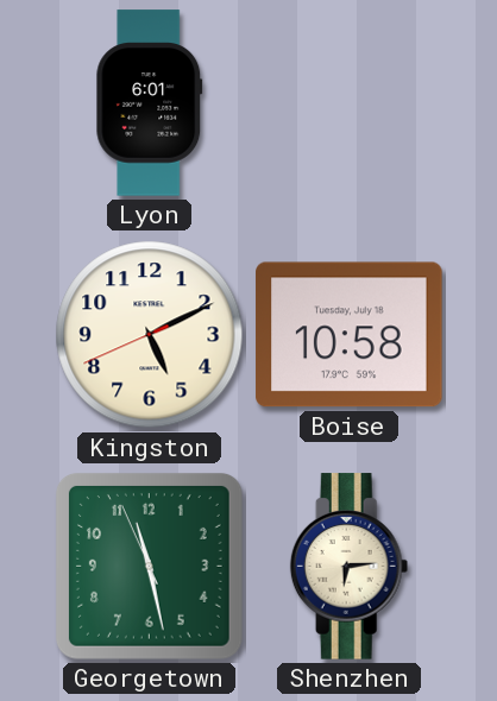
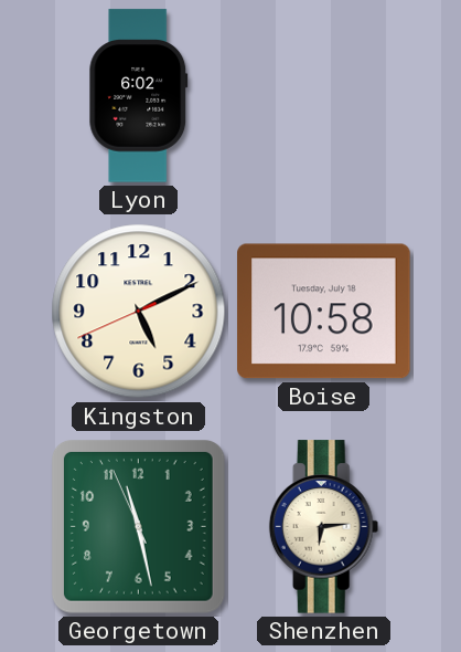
Lyon: 6:01 -> 6:02
